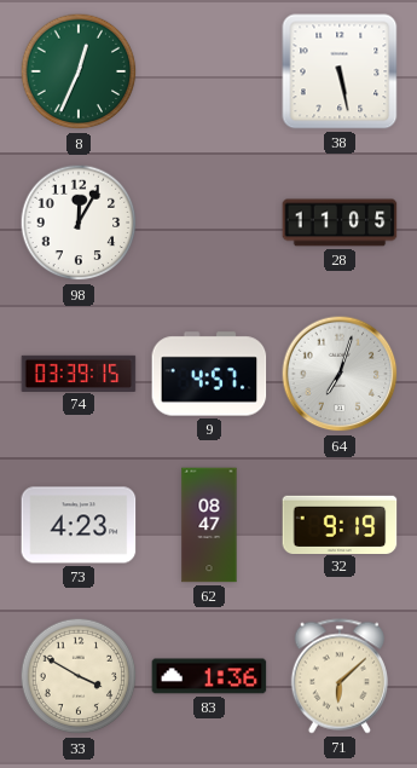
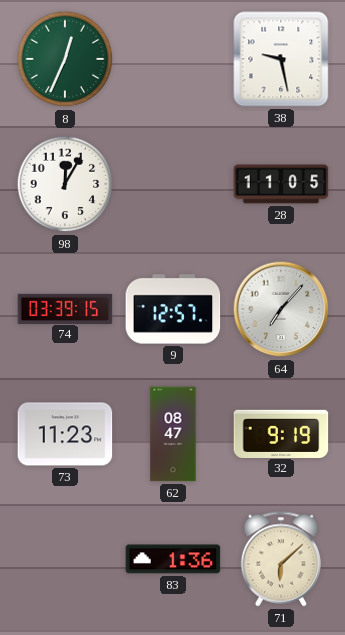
38: 5:28 -> 9:28
9: 4:57 -> 12:57
64: 7:03 -> 7:07
73: 4:23 -> 11:23
33: 3:50 -> none
